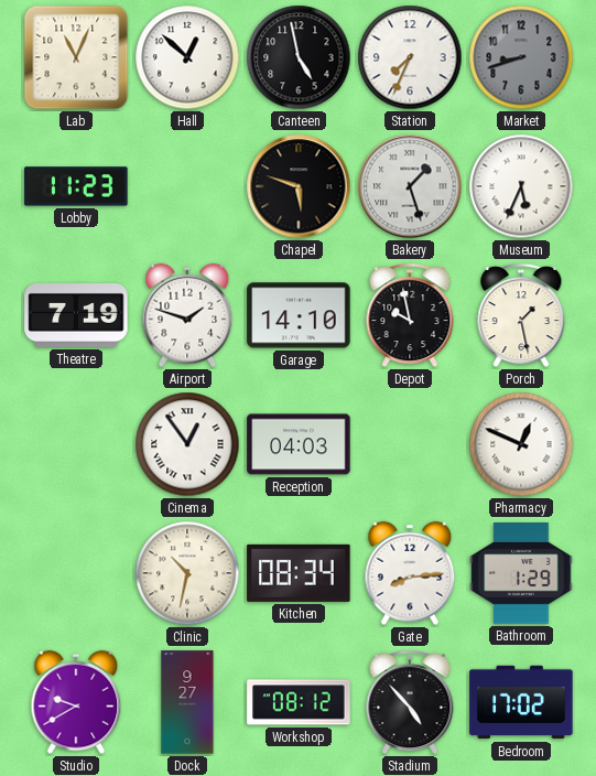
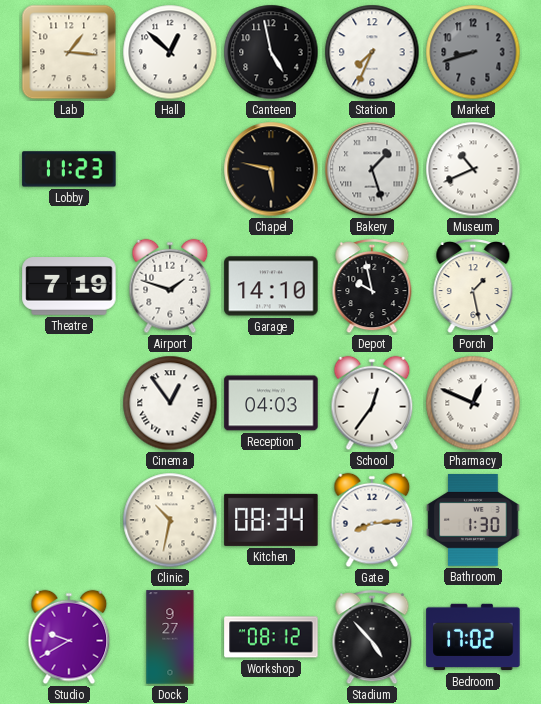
Lab: 11:04 -> 1:16
Chapel: 5:48 -> 5:47
Museum: 5:34 -> 10:41
School: none -> 12:36
Bathroom: 1:29 -> 1:30
